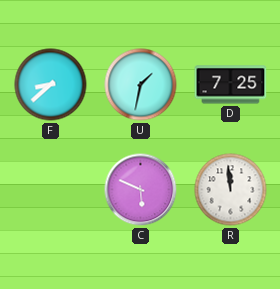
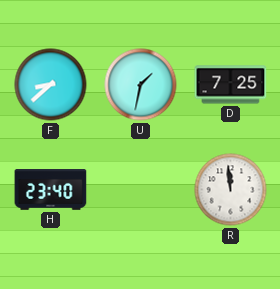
H: none -> 23:40
C: 5:49 -> none
